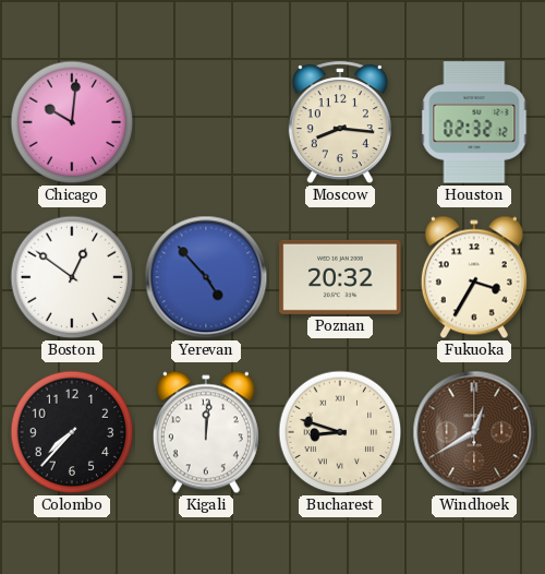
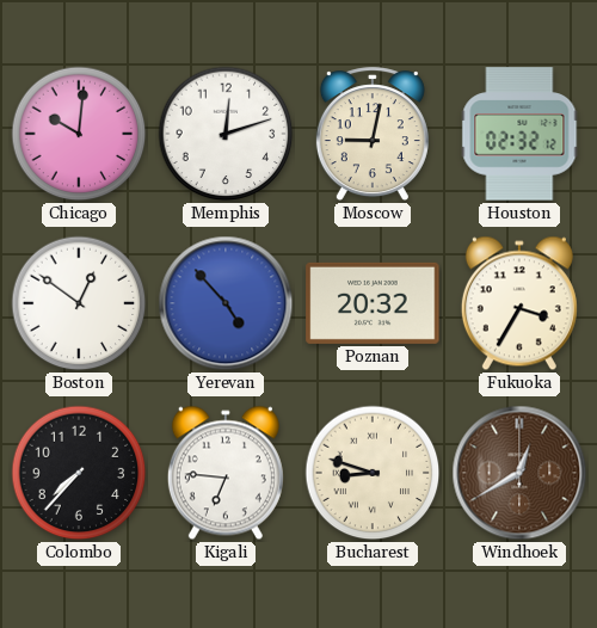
Memphis: none -> 12:12
Moscow: 8:16 -> 9:02
Kigali: 12:01 -> 6:46
